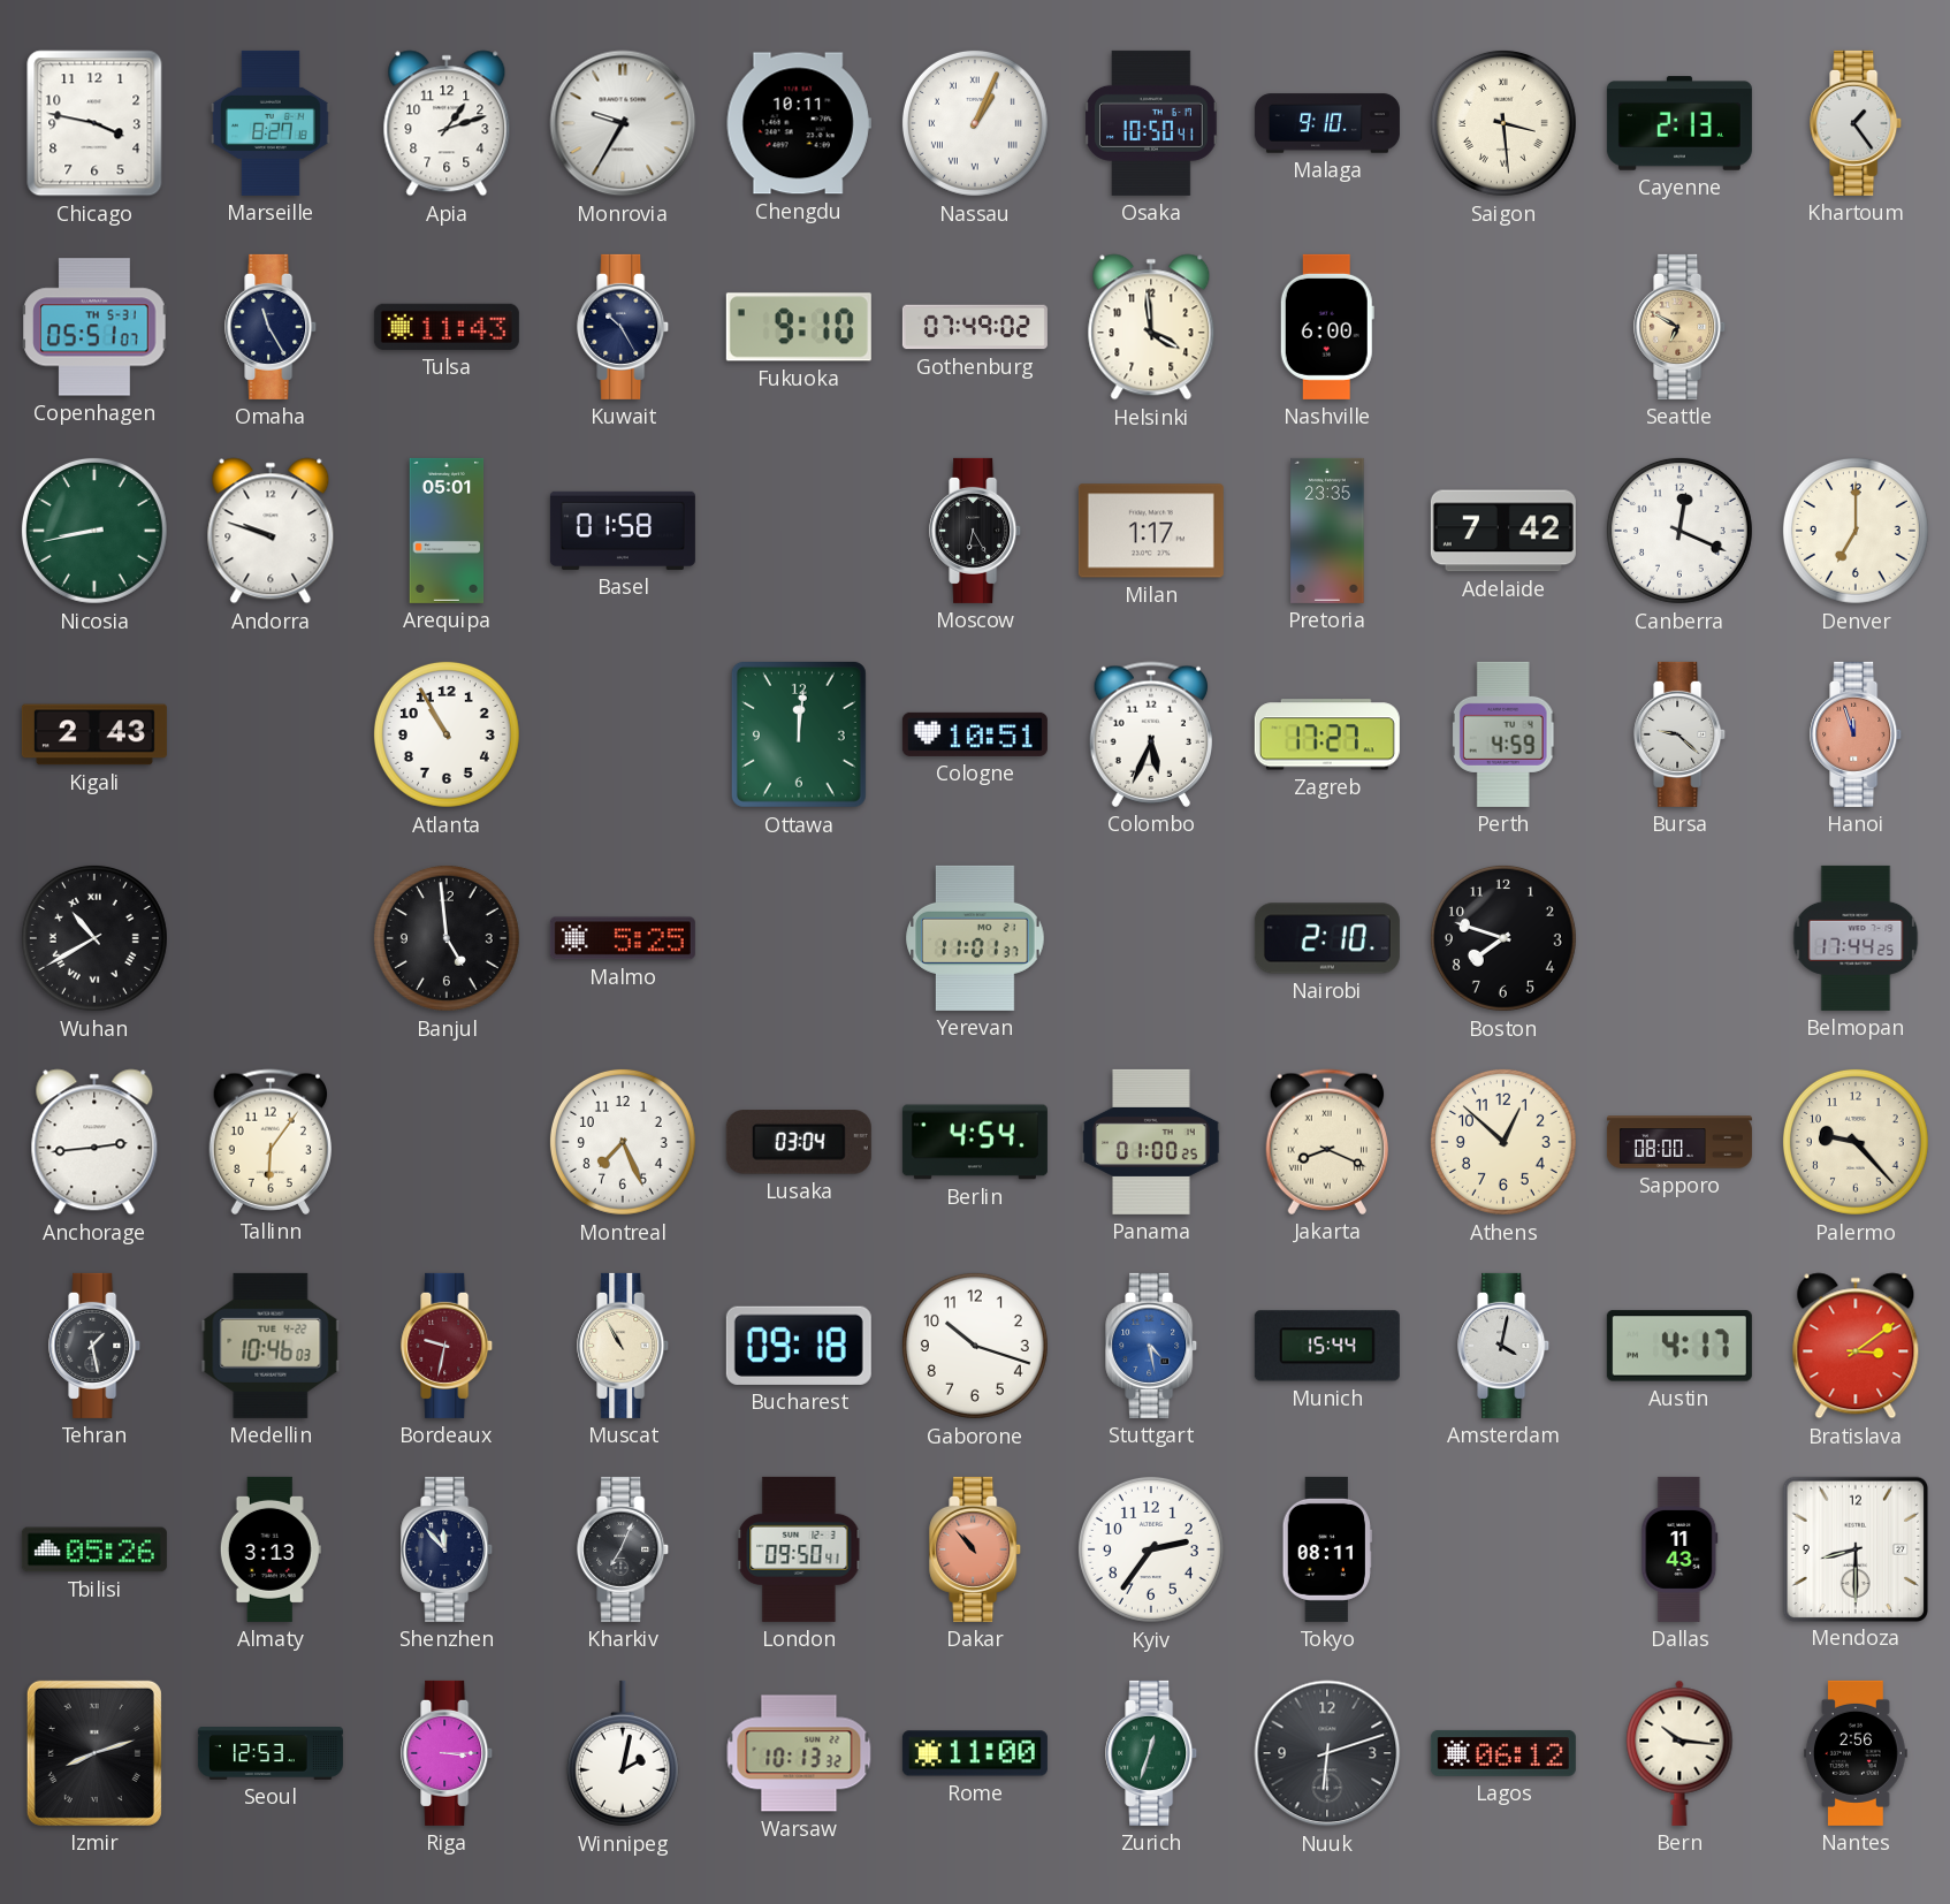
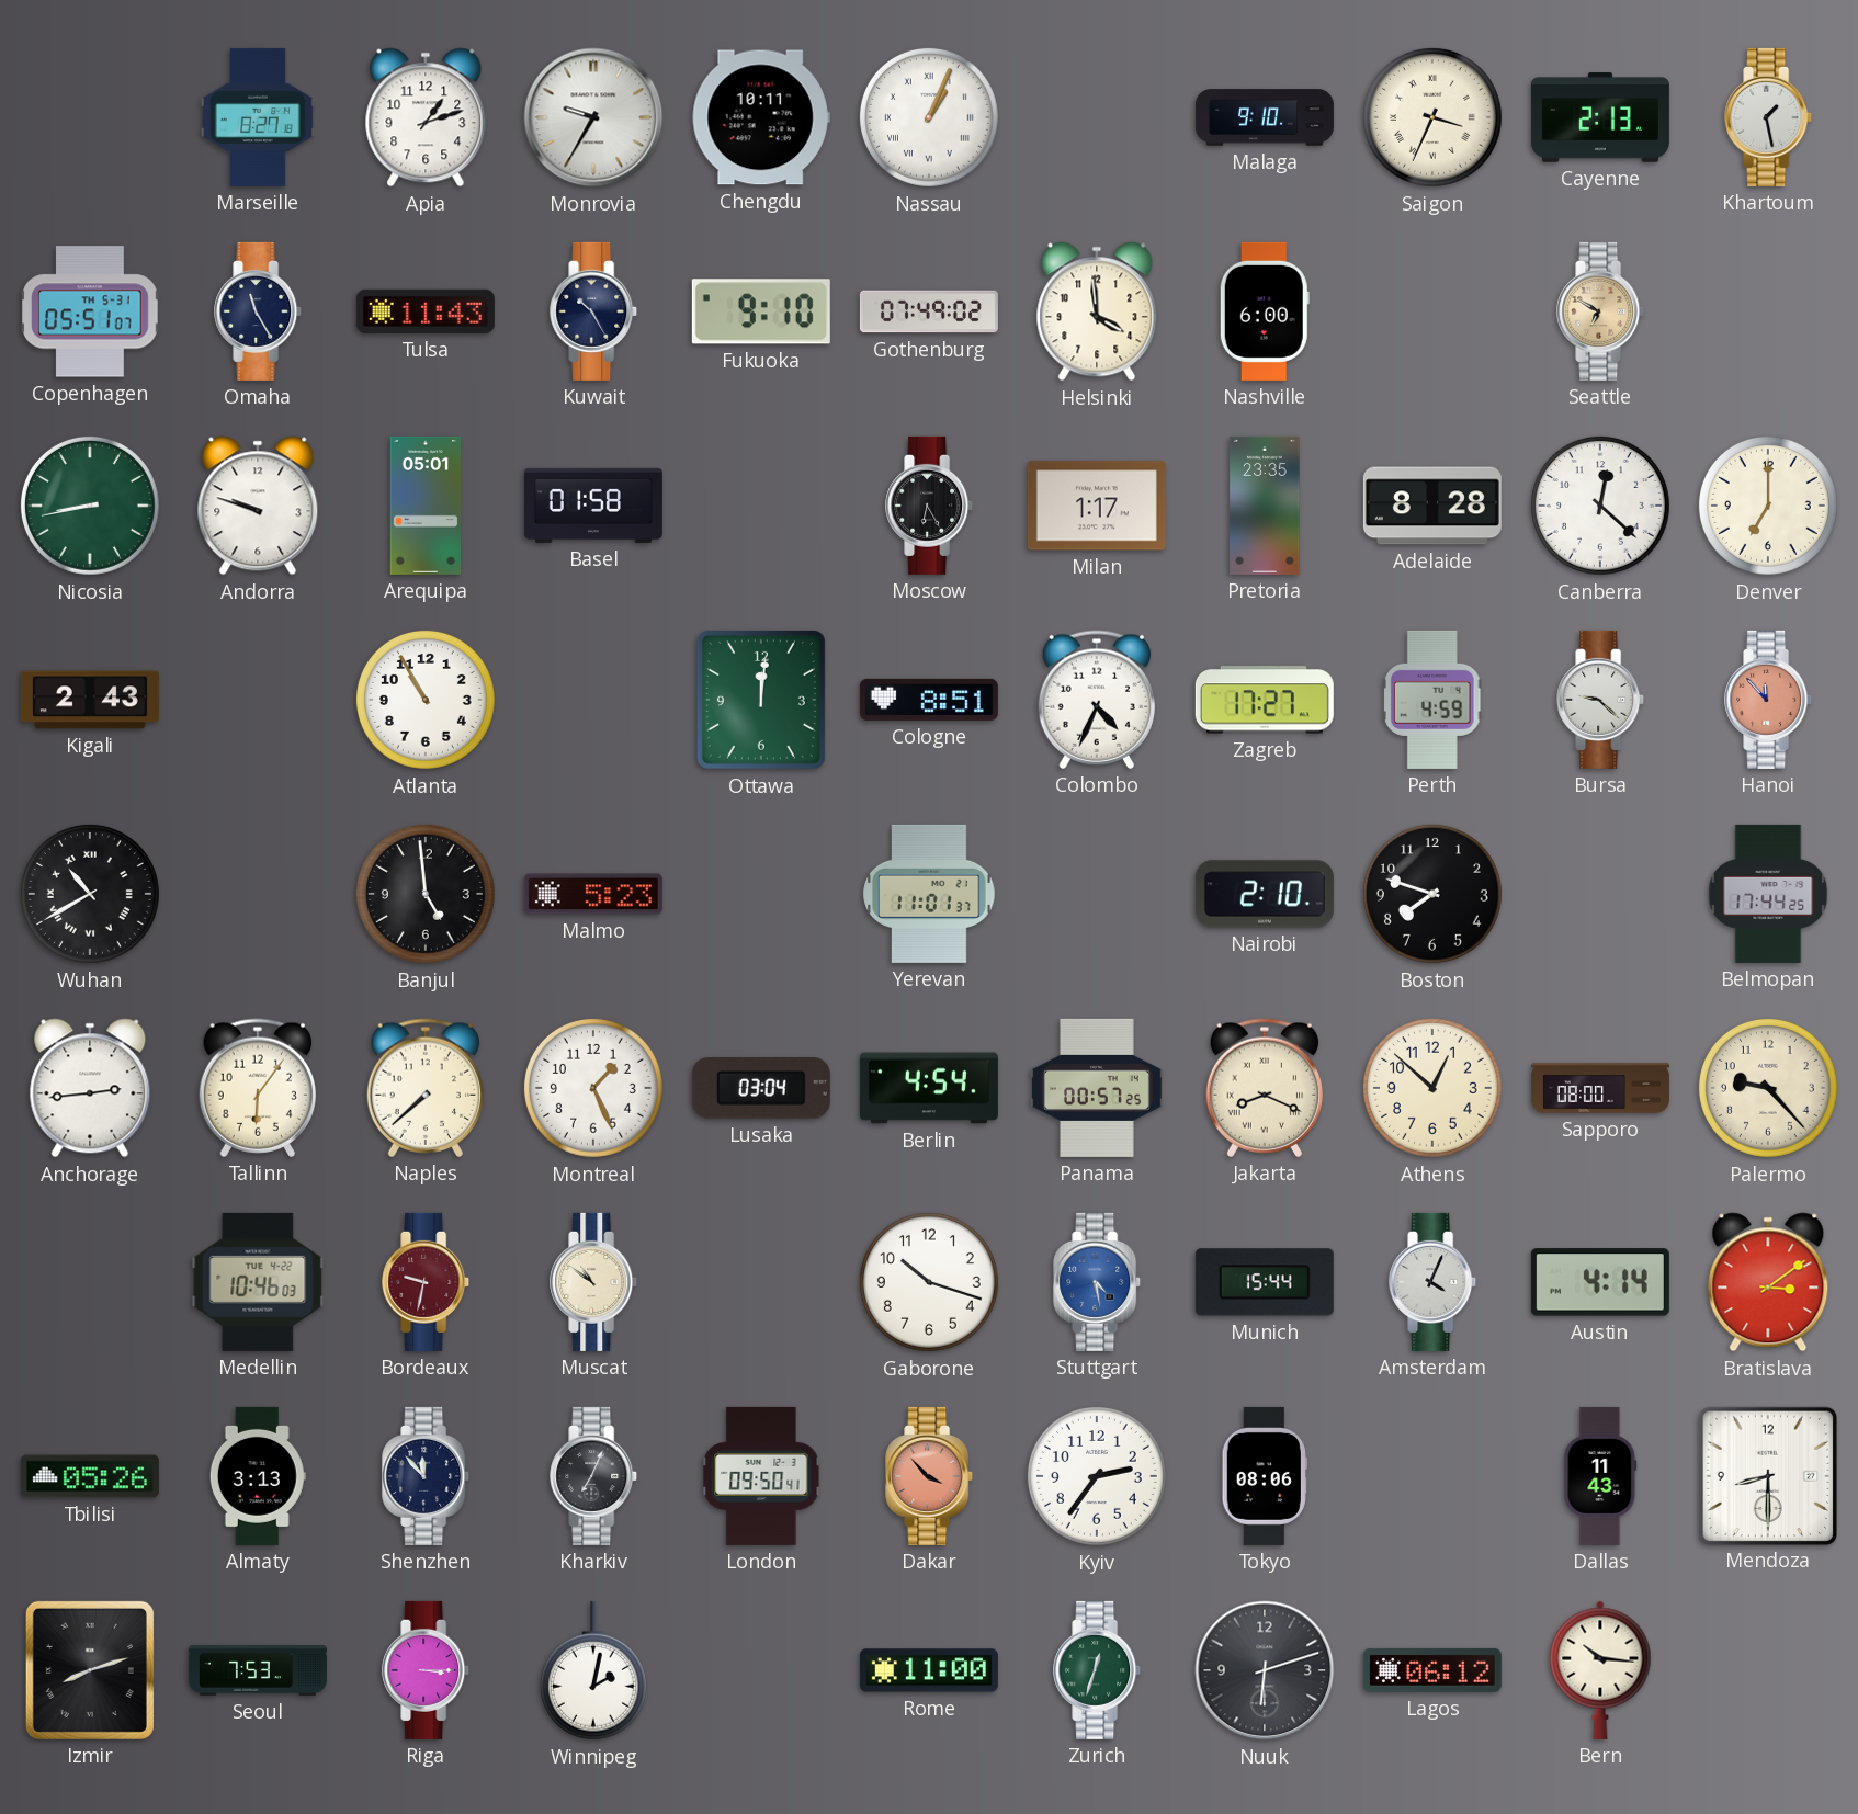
Chicago: 3:47 -> none
Osaka: 10:50 -> none
Saigon: 3:29 -> 3:34
Khartoum: 1:24 -> 1:28
Adelaide: 7:42 -> 8:28
Canberra: 12:19 -> 12:22
Cologne: 10:51 -> 8:51
Colombo: 5:34 -> 4:34
Hanoi: 11:57 -> 11:53
Malmo: 5:25 -> 5:23
Naples: none -> 7:38
Montreal: 7:26 -> 1:26
Panama: 01:00 -> 00:57
Tehran: 1:28 -> none
Muscat: 10:55 -> 10:51
Bucharest: 09:18 -> none
Amsterdam: 4:02 -> 4:04
Austin: 4:17 -> 4:14
Dakar: 10:53 -> 3:53
Tokyo: 08:11 -> 08:06
Seoul: 12:53 -> 7:53
Warsaw: 10:13 -> none
Nantes: 2:56 -> none
